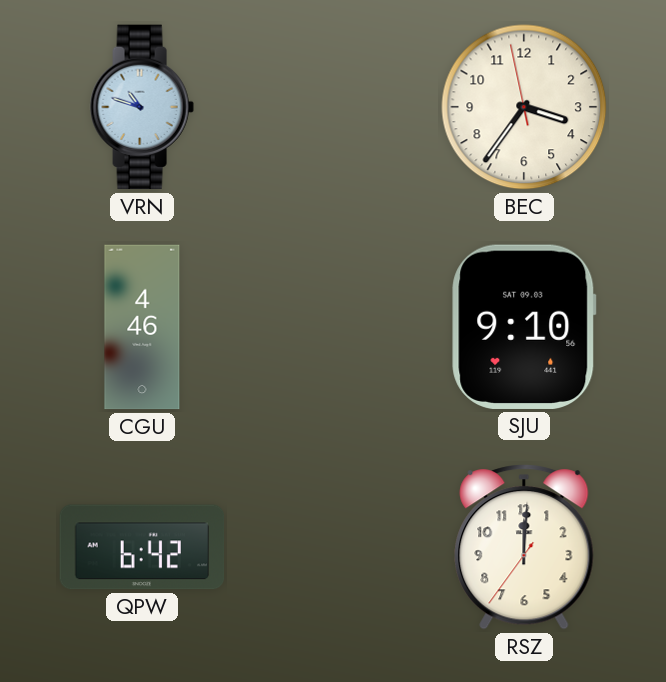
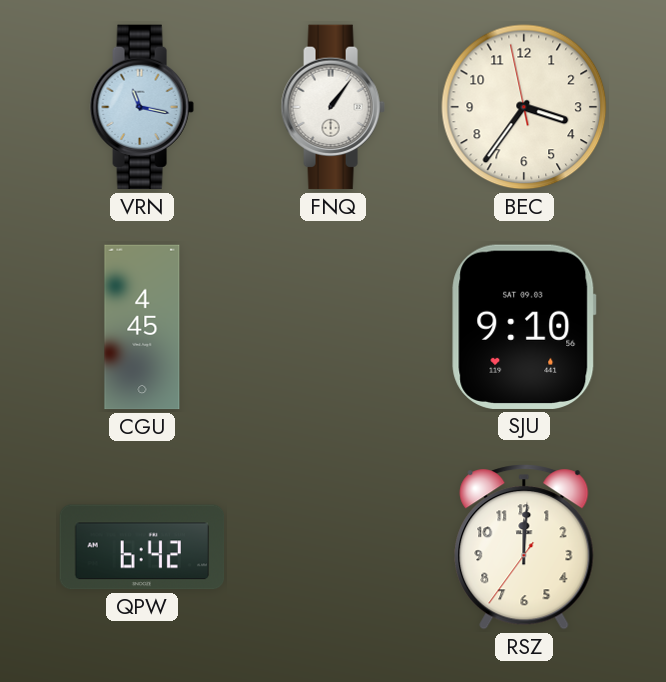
VRN: 10:48 -> 11:17
FNQ: none -> 1:06
CGU: 4:46 -> 4:45
